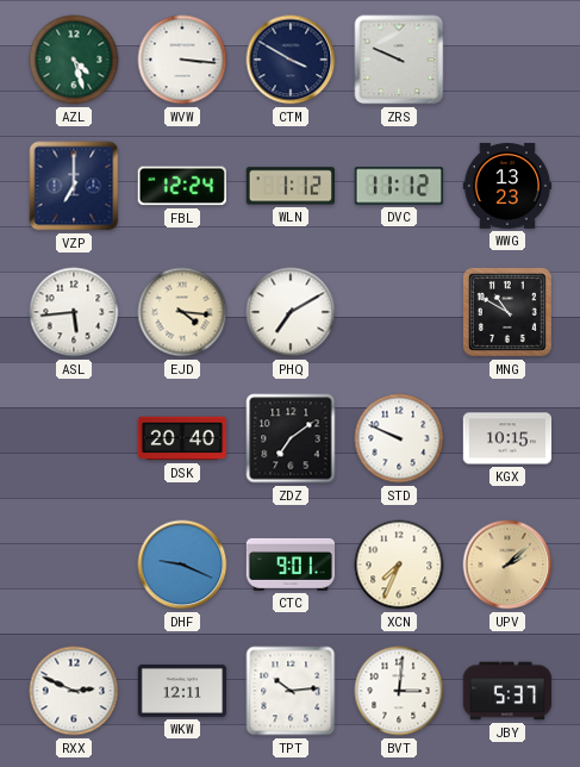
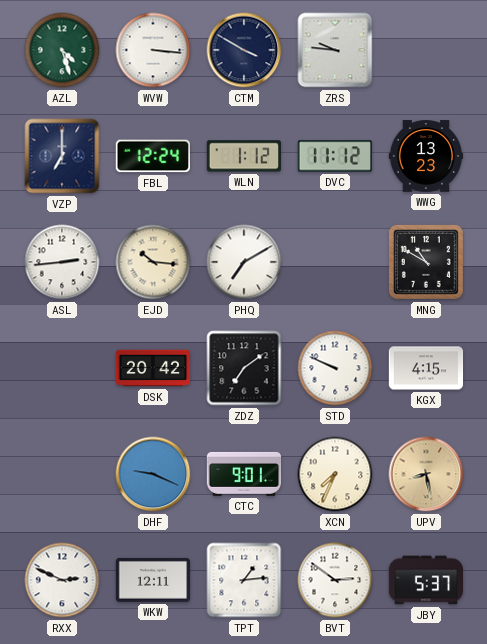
ZRS: 9:49 -> 9:46
ASL: 5:44 -> 2:44
EJD: 4:16 -> 10:16
DSK: 20:40 -> 20:42
KGX: 10:15 -> 4:15
UPV: 2:08 -> 8:28
TPT: 10:14 -> 1:14
BVT: 3:01 -> 2:51
